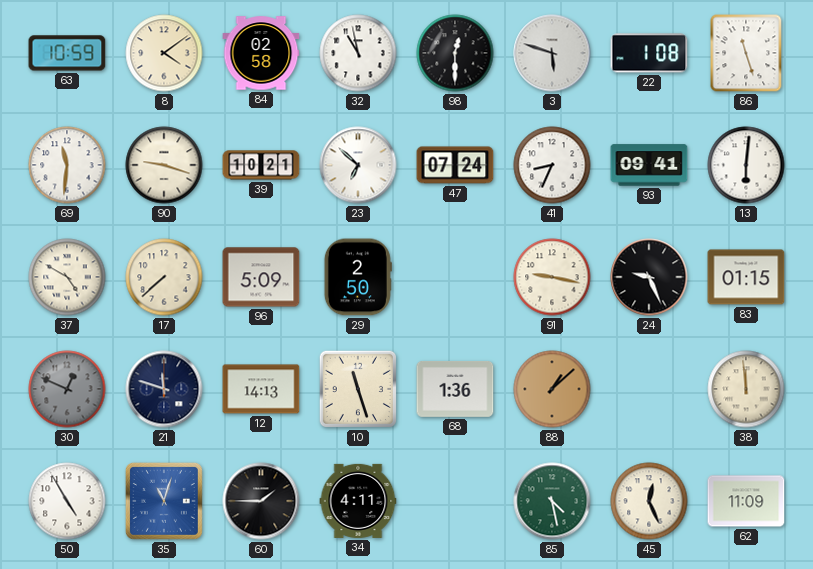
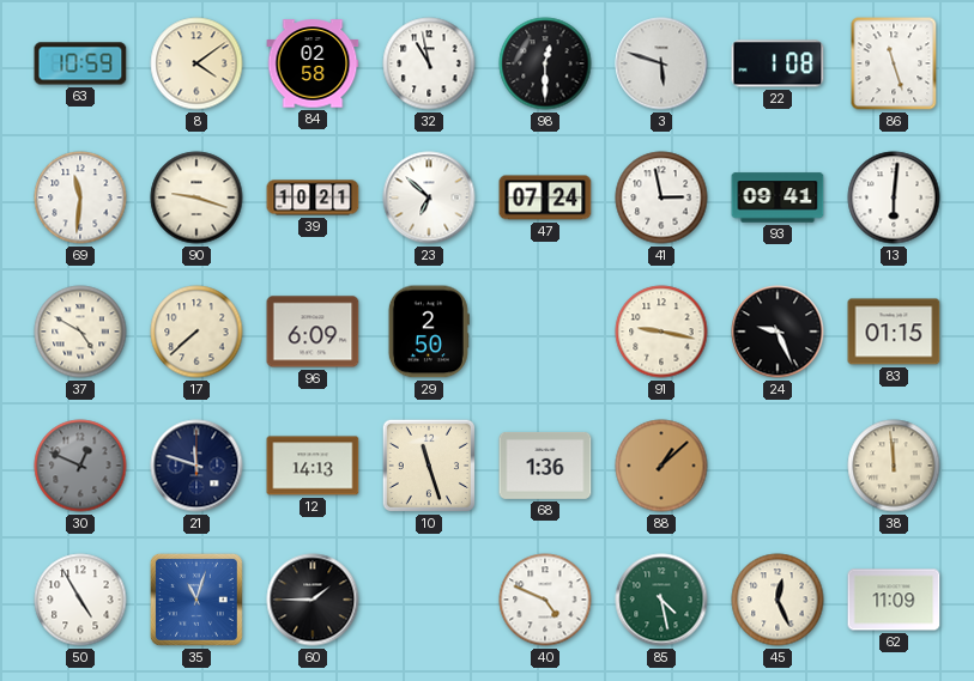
41: 8:34 -> 2:58
96: 5:09 -> 6:09
34: 4:11 -> none
40: none -> 4:49
